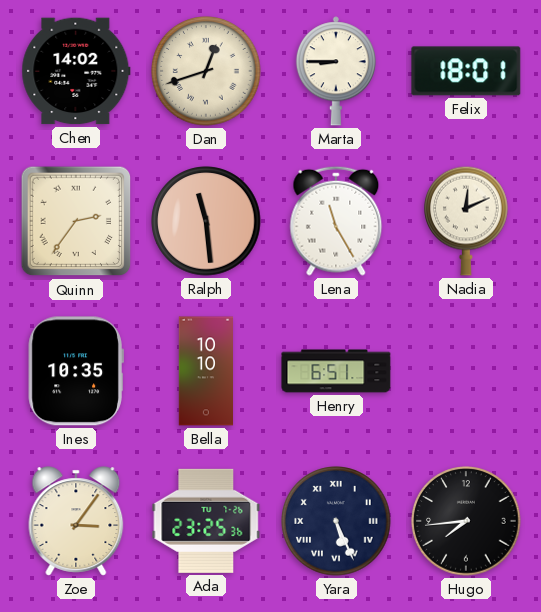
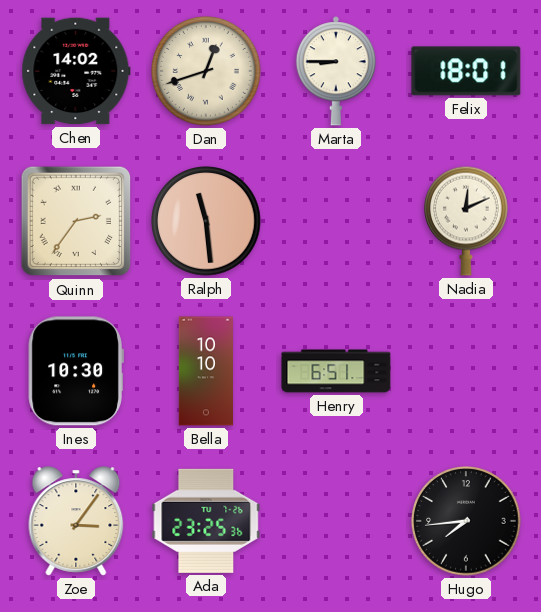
Lena: 11:25 -> none
Ines: 10:35 -> 10:30
Yara: 5:26 -> none
